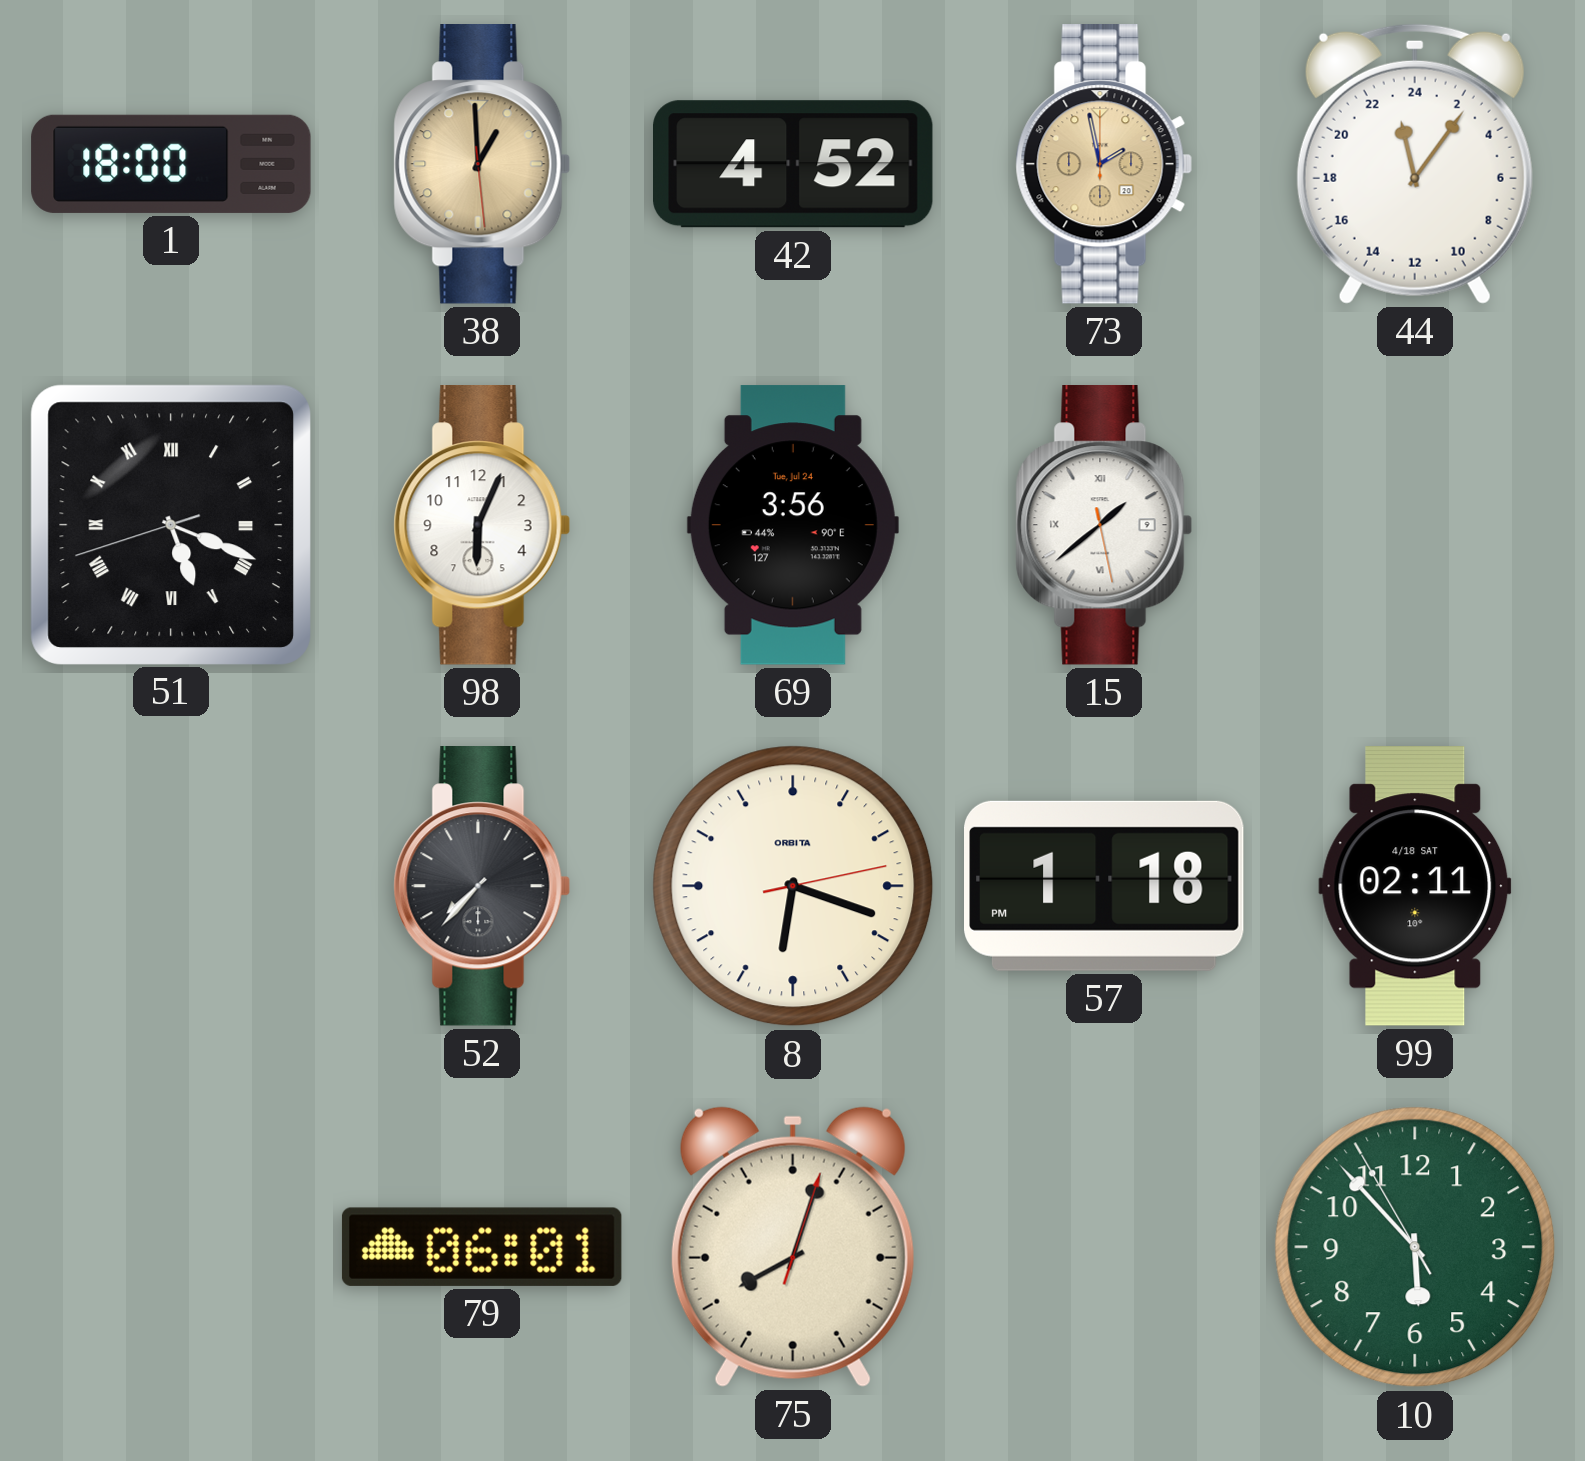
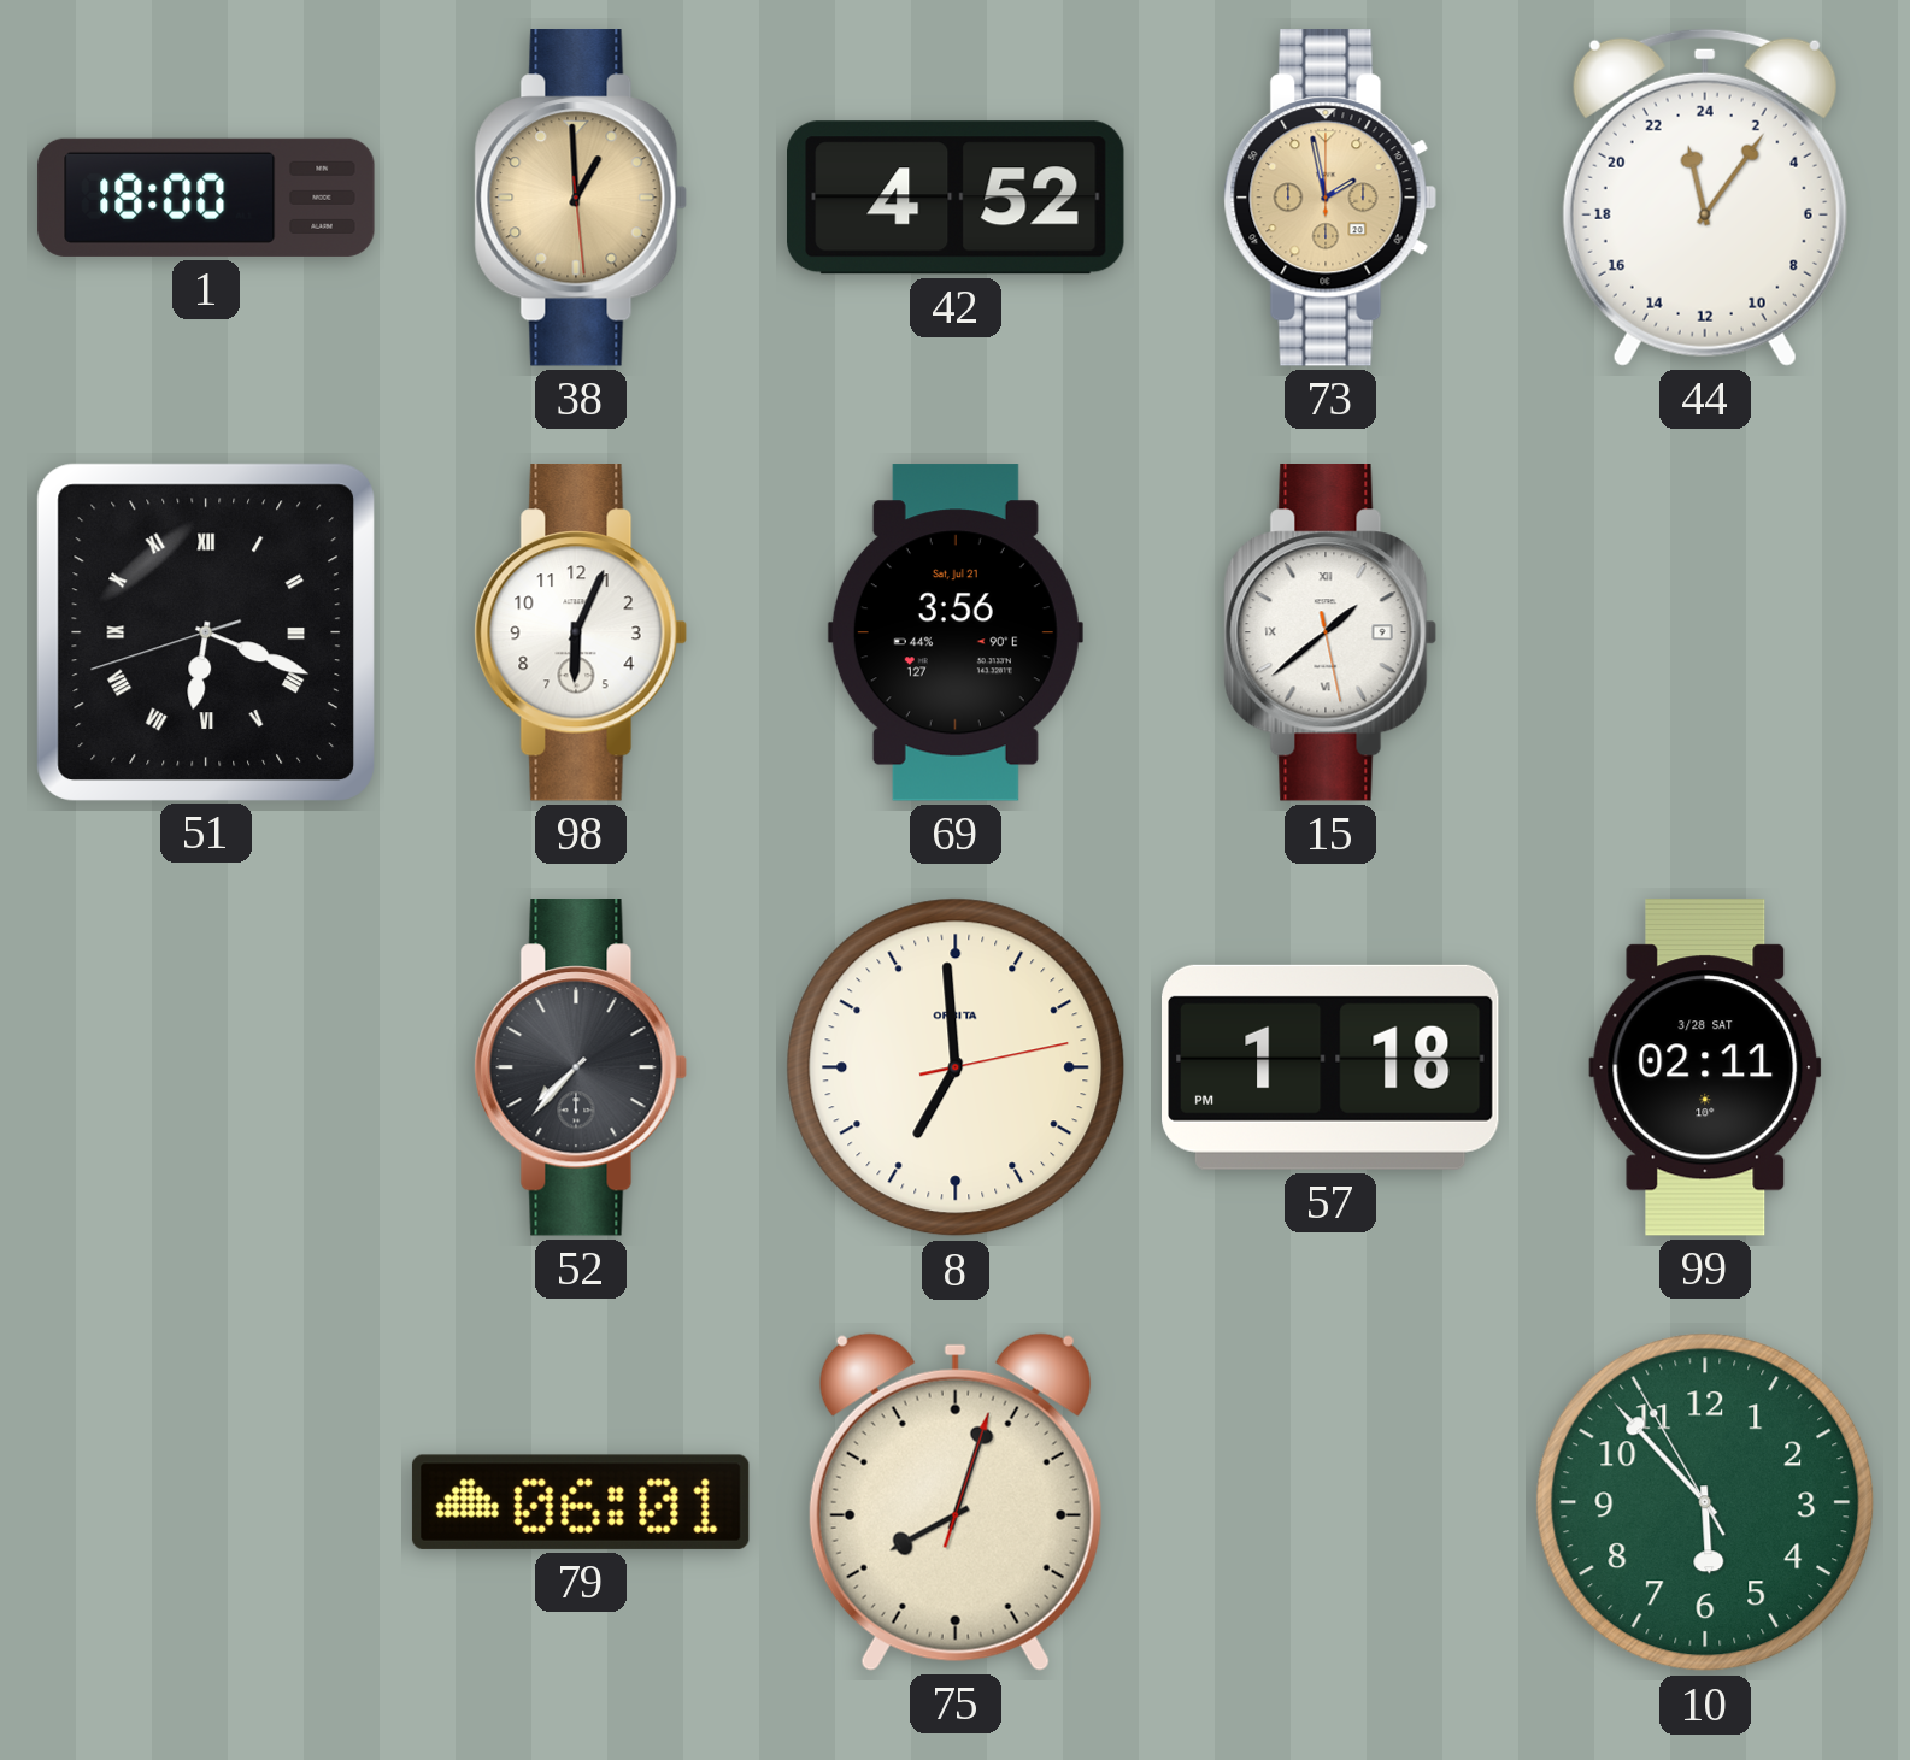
51: 5:18 -> 6:18
69 date: Tue, Jul 24 -> Sat, Jul 21
8: 6:18 -> 6:59
99 date: 4/18 SAT -> 3/28 SAT
